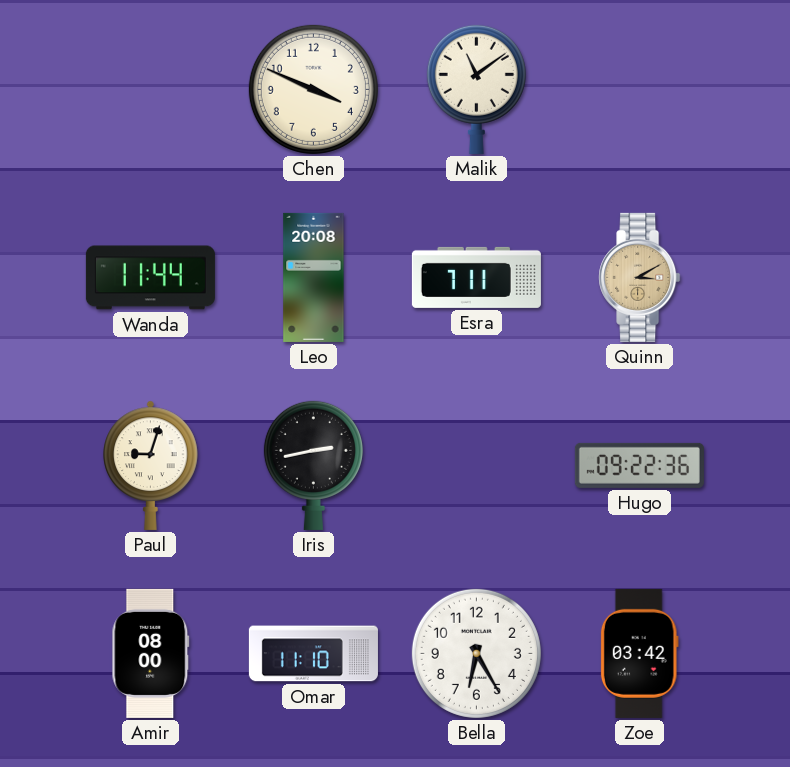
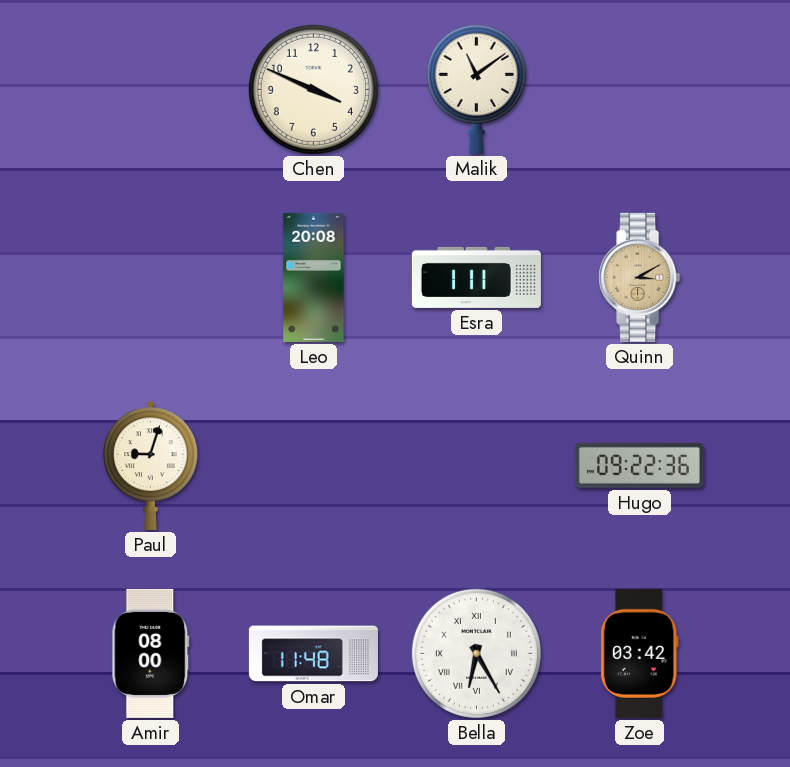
Wanda: 11:44 -> none
Esra: 7:11 -> 1:11
Iris: 2:43 -> none
Omar: 11:10 -> 11:48
Bella numerals: Arabic -> Roman
